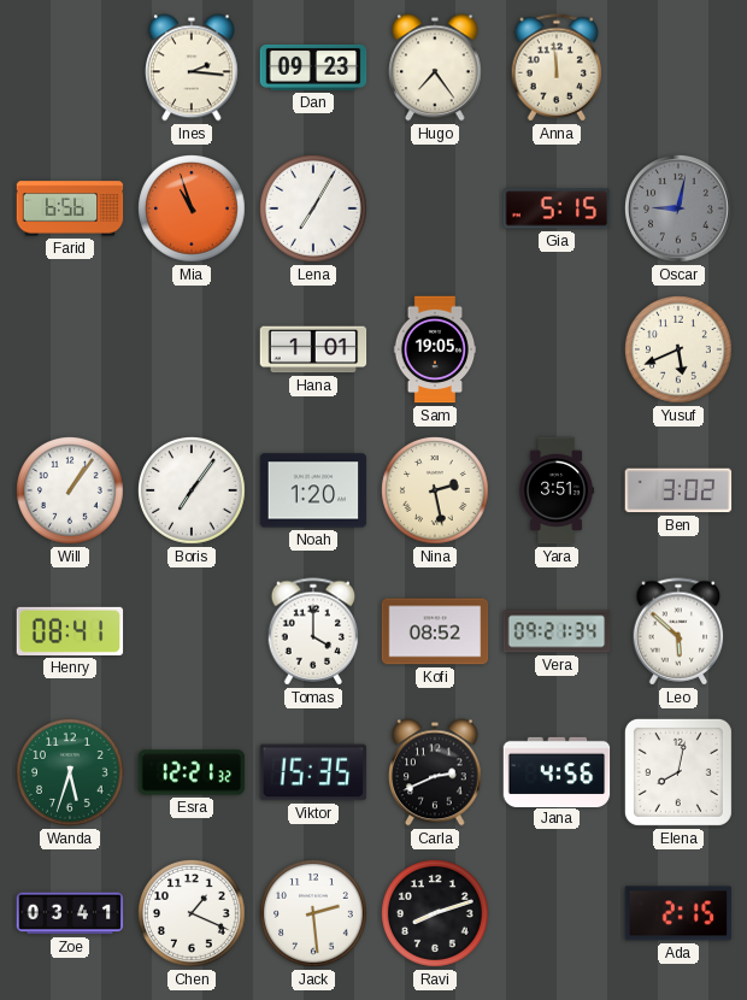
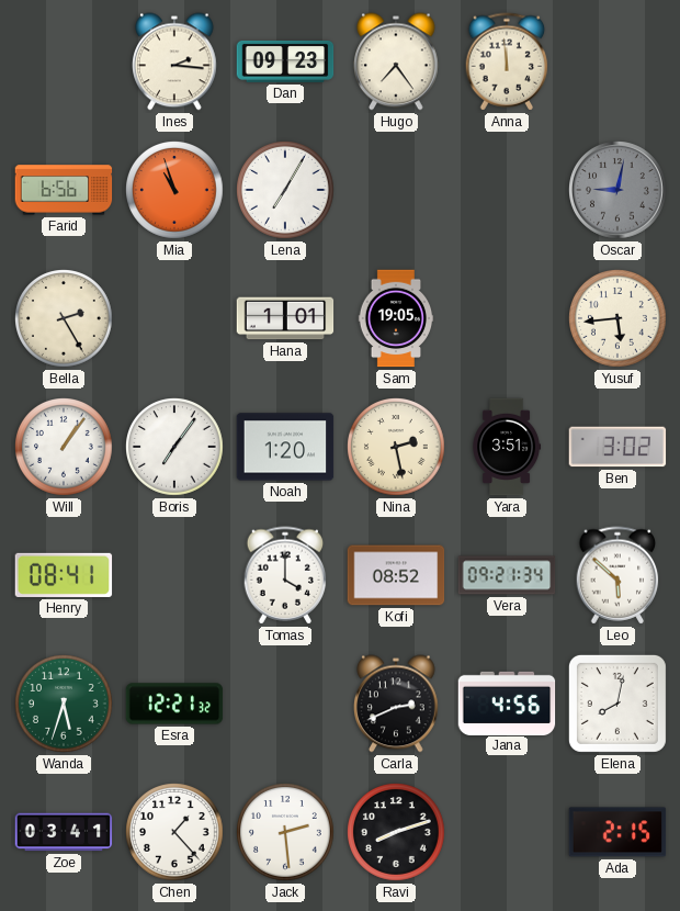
Gia: 5:15 -> none
Bella: none -> 2:25
Yusuf: 5:41 -> 5:44
Viktor: 15:35 -> none
Chen: 1:19 -> 1:23
